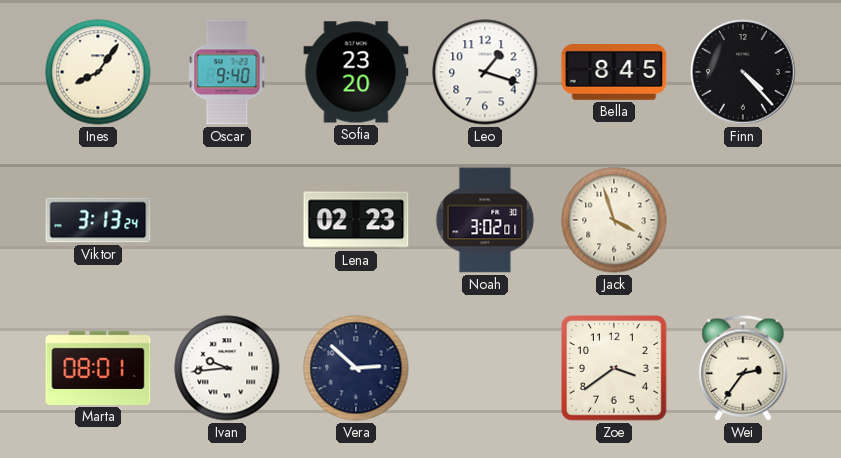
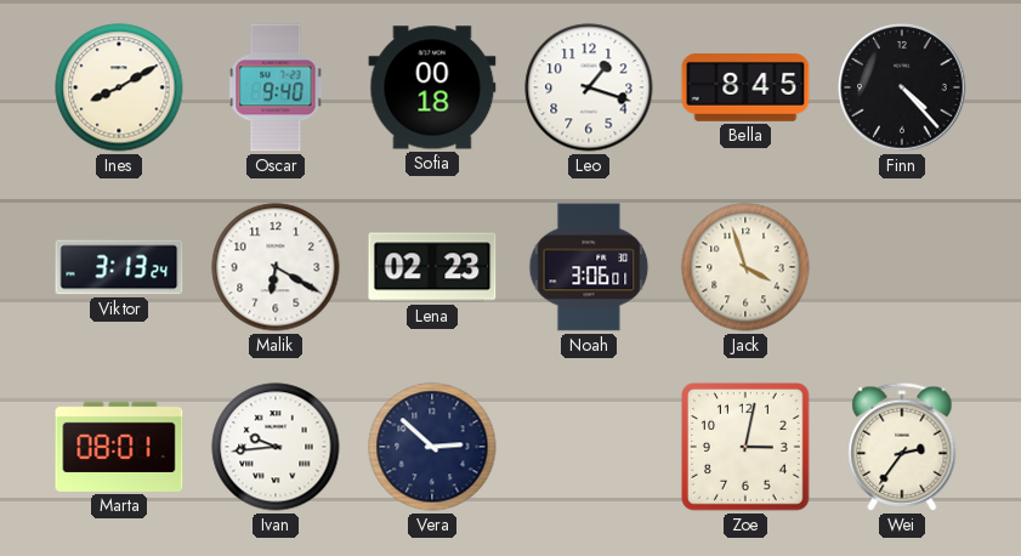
Ines: 8:06 -> 8:10
Sofia: 23:20 -> 00:18
Malik: none -> 6:20
Noah: 3:02 -> 3:06
Zoe: 3:39 -> 3:02
